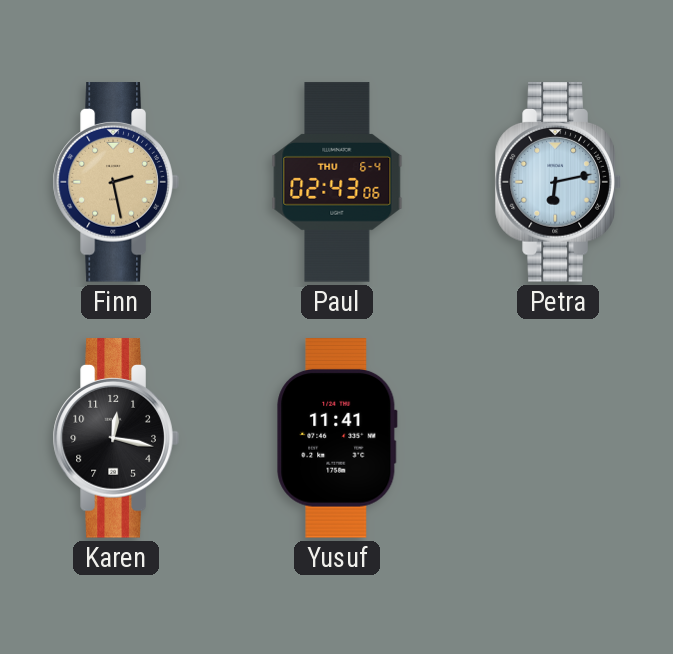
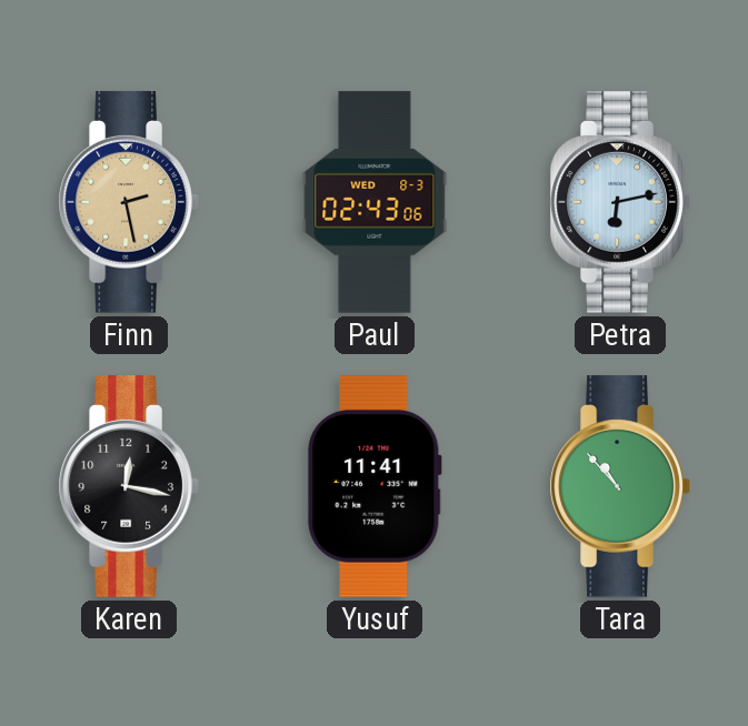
Paul date: THU 6-4 -> WED 8-3
Tara: none -> 10:53
